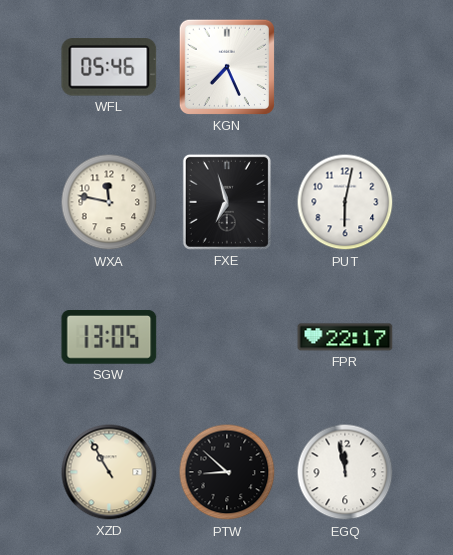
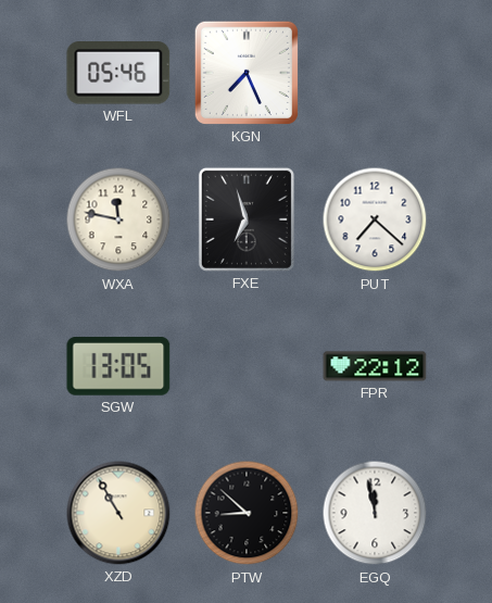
PUT: 6:02 -> 7:22
FPR: 22:17 -> 22:12
